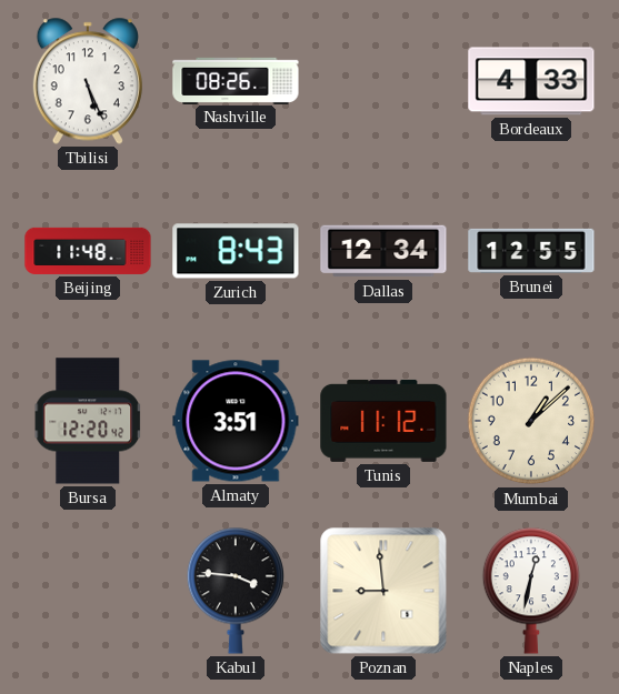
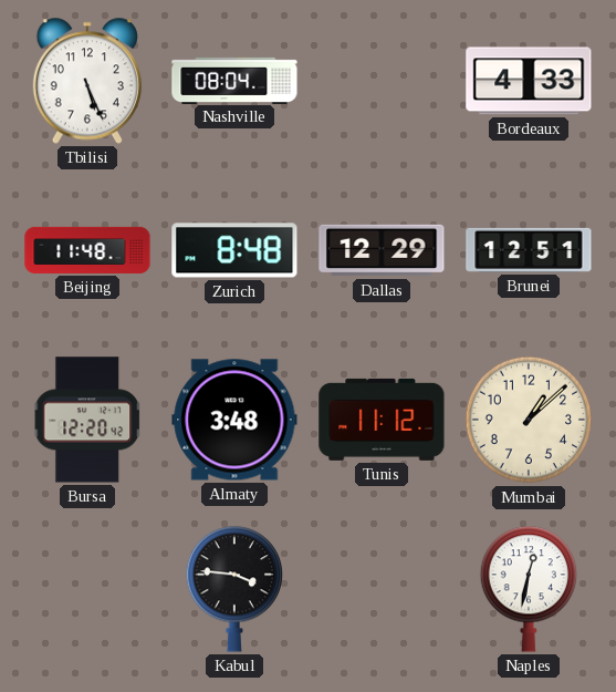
Nashville: 08:26 -> 08:04
Zurich: 8:43 -> 8:48
Dallas: 12:34 -> 12:29
Brunei: 12:55 -> 12:51
Almaty: 3:51 -> 3:48
Poznan: 8:59 -> none
